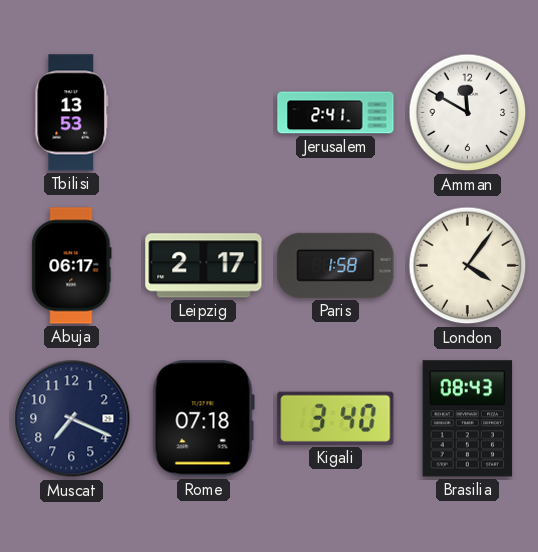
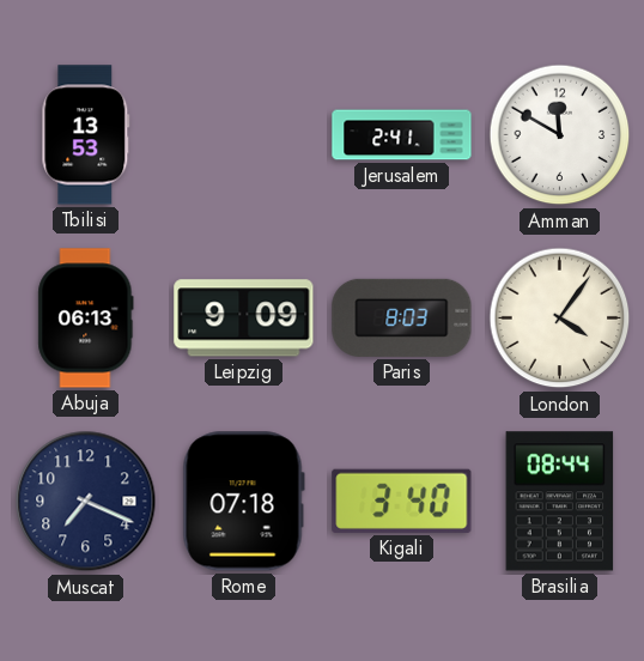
Abuja: 06:17 -> 06:13
Leipzig: 2:17 -> 9:09
Paris: 1:58 -> 8:03
Brasilia: 08:43 -> 08:44
